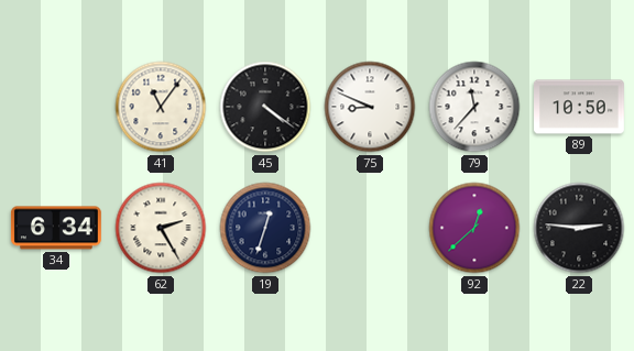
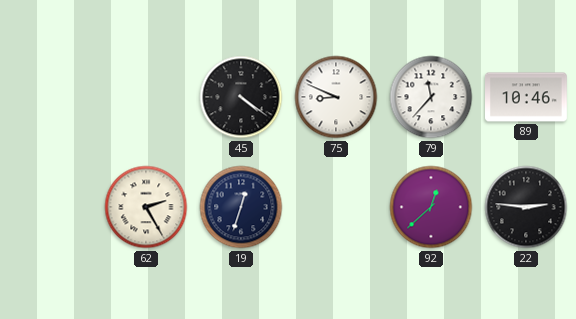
41: 11:06 -> none
89: 10:50 -> 10:46
34: 6:34 -> none
